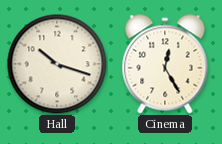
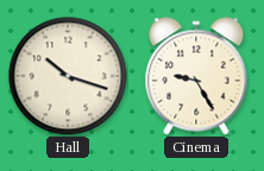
Cinema: 12:25 -> 9:25
